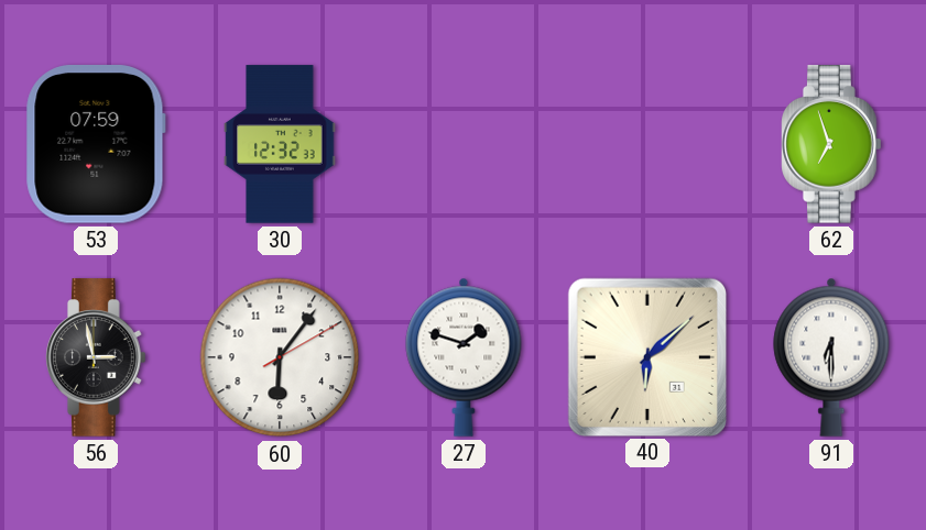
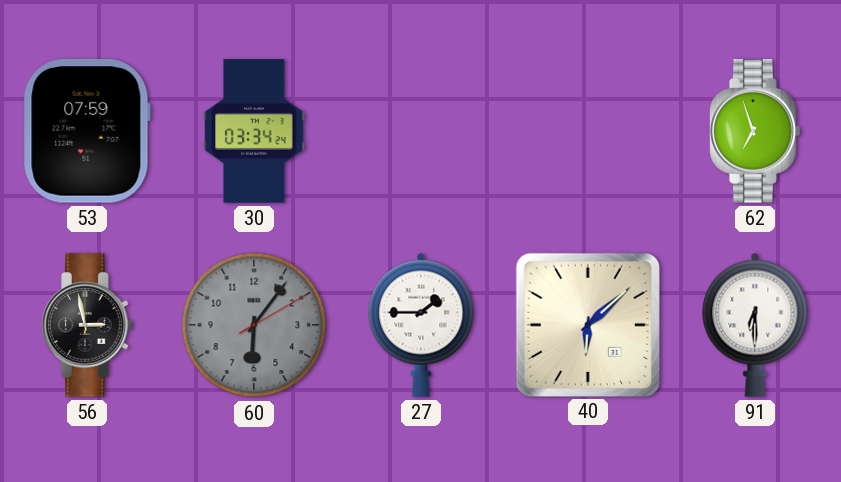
30: 12:32 -> 03:34
60 dial: white -> grey
27: 1:48 -> 1:45
